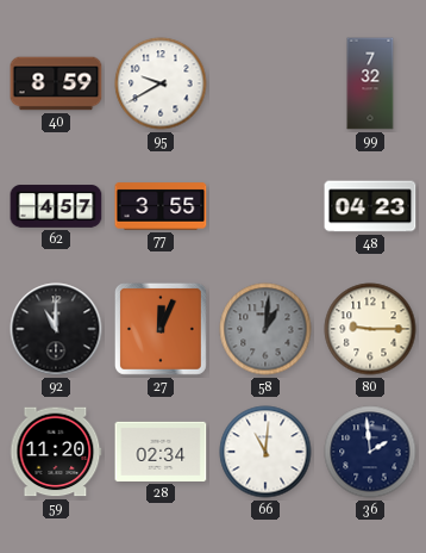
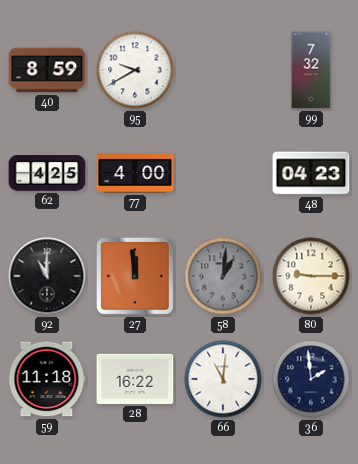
62: 4:57 -> 4:25
77: 3:55 -> 4:00
27: 12:04 -> 11:59
59: 11:20 -> 11:18
28: 02:34 -> 16:22
